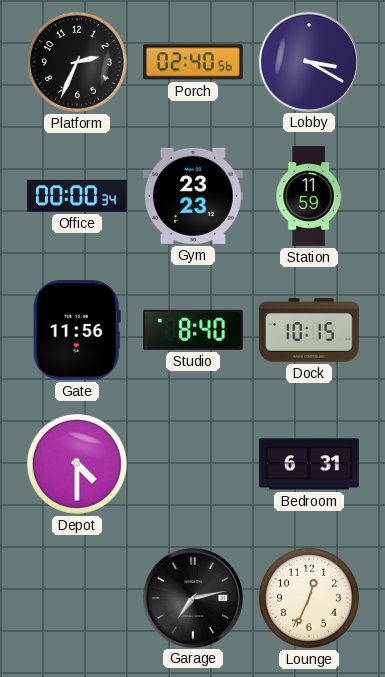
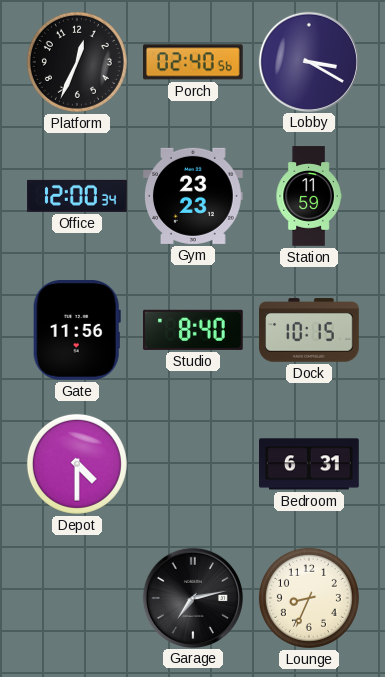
Platform: 2:34 -> 12:34
Office: 00:00 -> 12:00
Lounge: 12:34 -> 8:34
